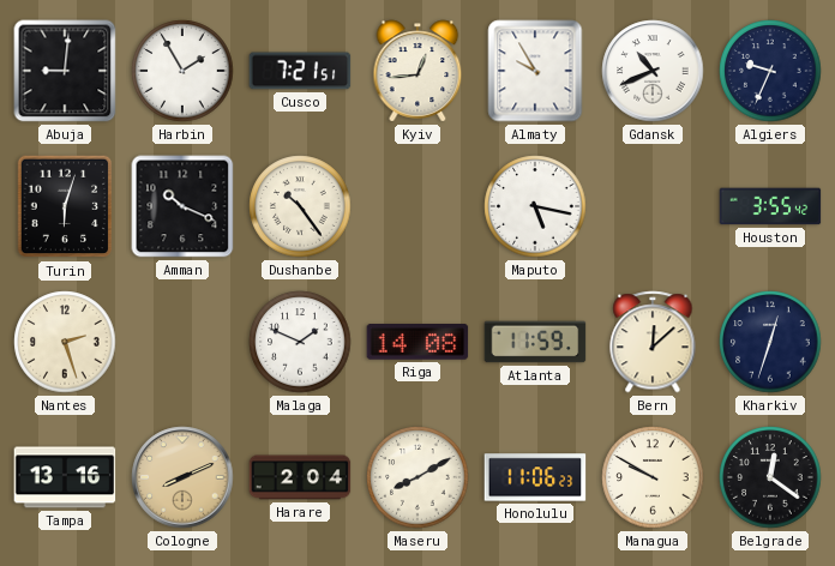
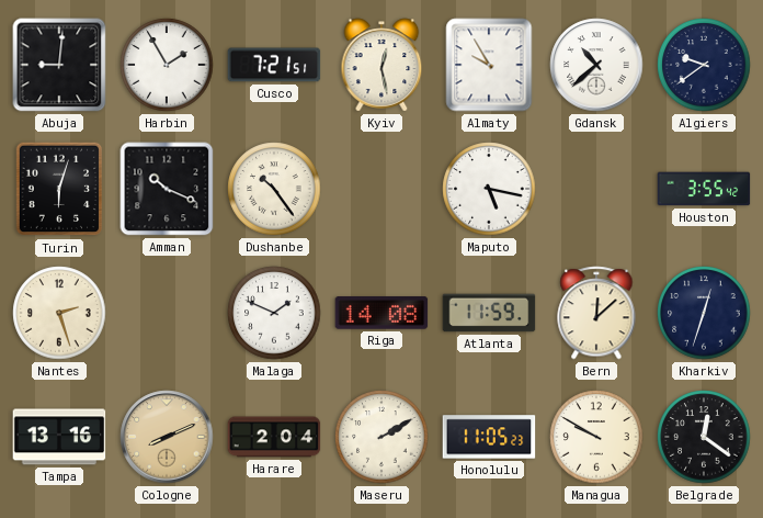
Kyiv: 12:44 -> 12:28
Gdansk: 10:41 -> 10:38
Algiers: 9:34 -> 9:39
Maseru: 8:10 -> 2:10
Honolulu: 11:06 -> 11:05
